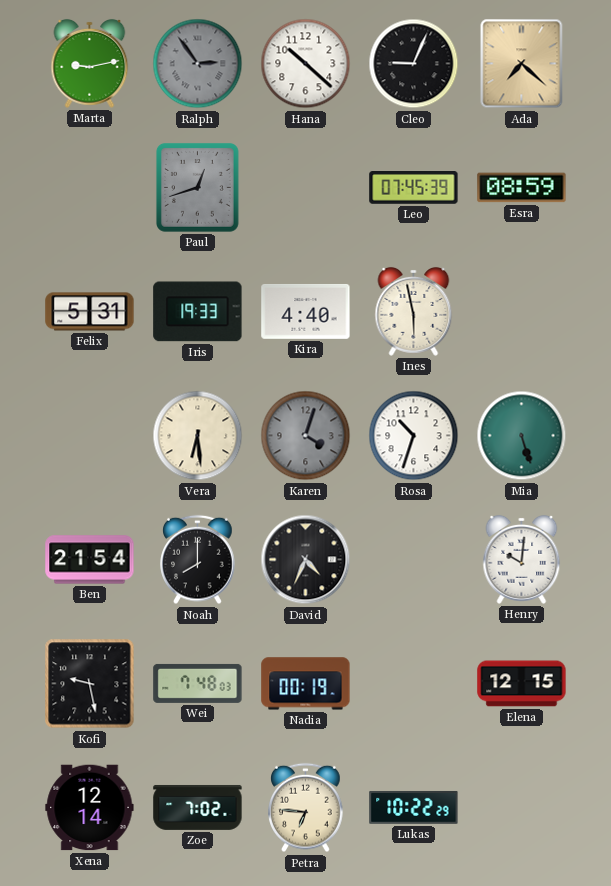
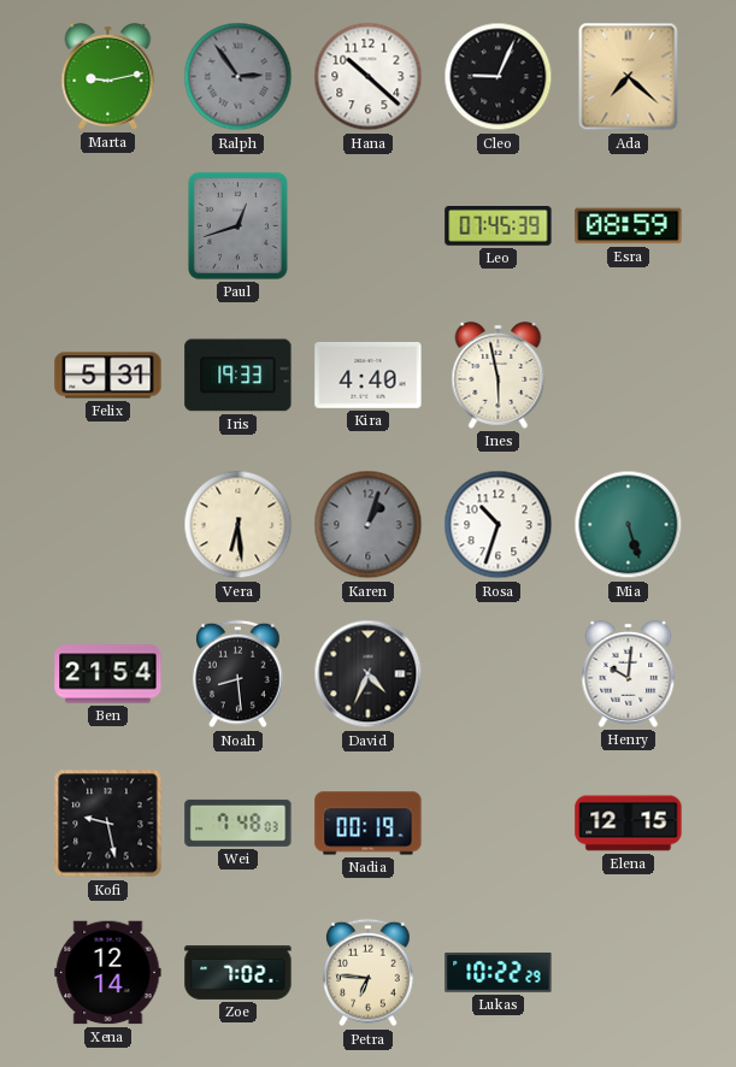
Karen: 4:03 -> 1:03
Noah: 8:00 -> 8:29
